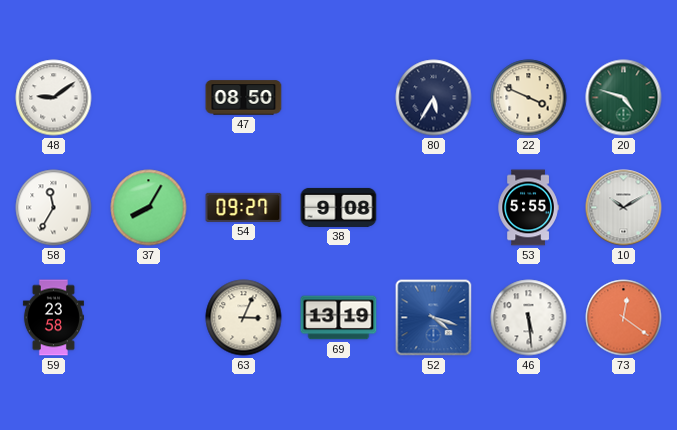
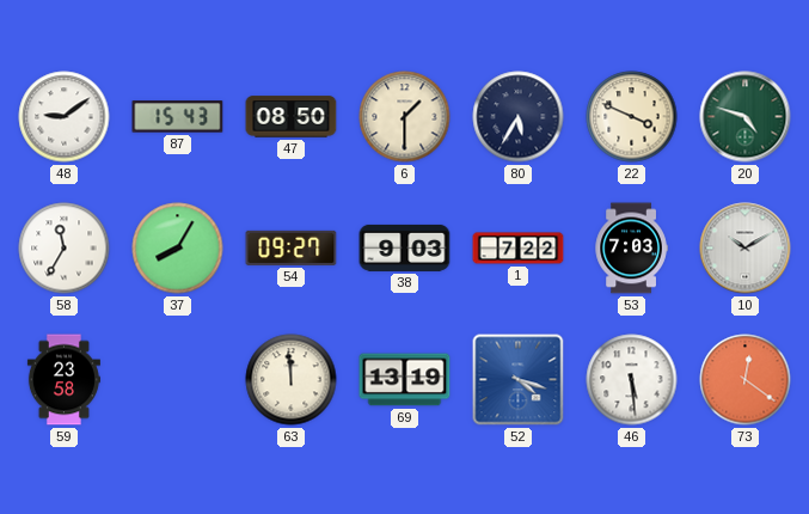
87: none -> 15:43
6: none -> 1:30
38: 9:08 -> 9:03
1: none -> 7:22
53: 5:55 -> 7:03
63: 3:04 -> 11:59
